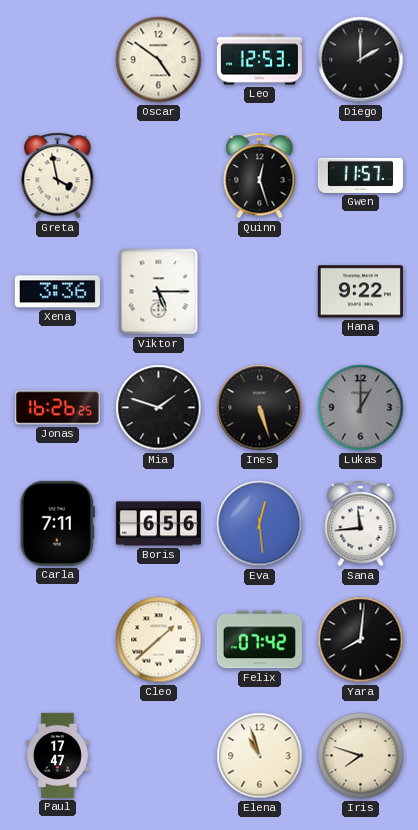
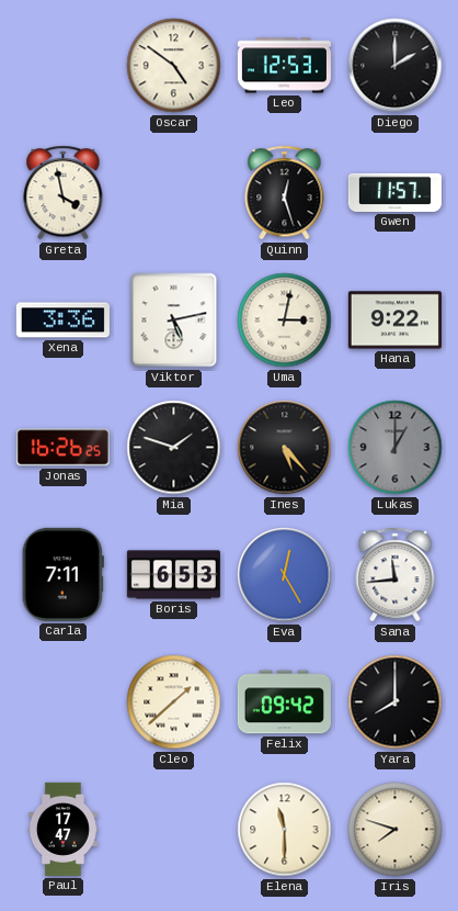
Viktor: 5:15 -> 5:13
Uma: none -> 3:02
Ines: 5:27 -> 5:23
Boris: 6:56 -> 6:53
Eva: 12:29 -> 12:25
Felix: 07:42 -> 09:42
Yara: 8:01 -> 8:00
Elena: 10:57 -> 11:30
